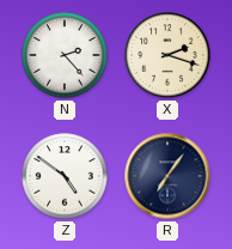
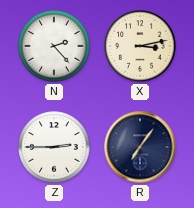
X: 2:18 -> 3:13
Z: 4:51 -> 2:45
